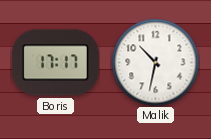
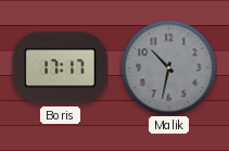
Malik dial: white -> grey
